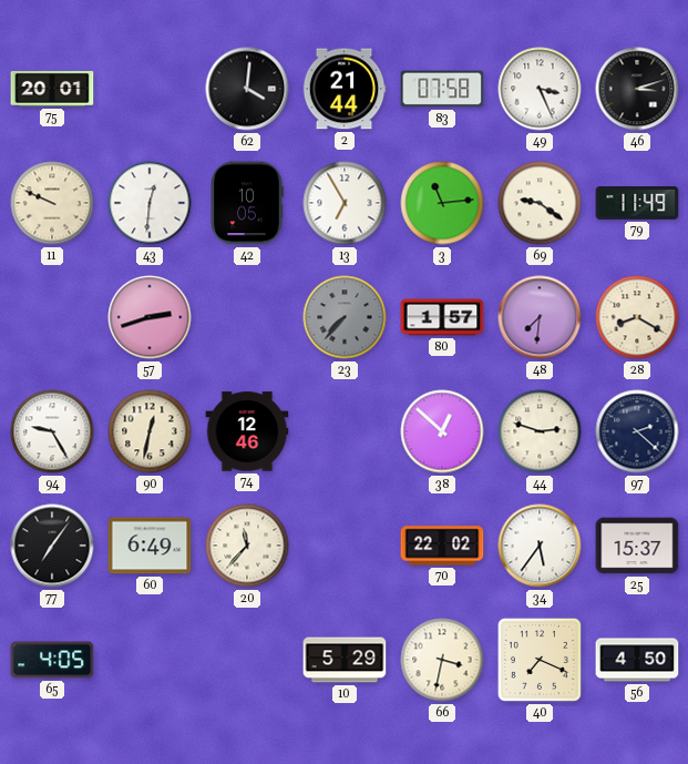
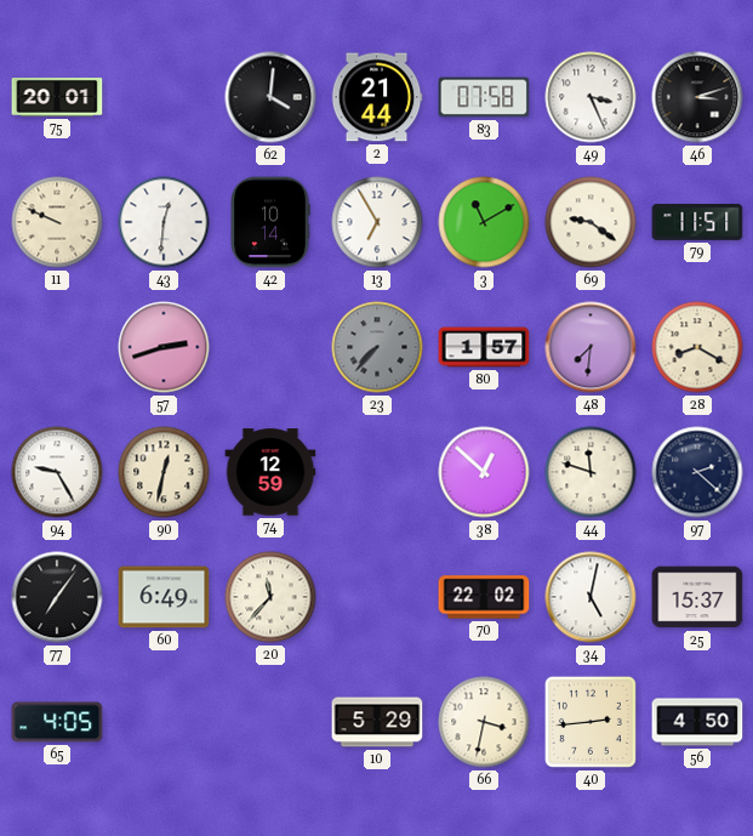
42: 10:05 -> 10:14
3: 11:14 -> 11:10
79: 11:49 -> 11:51
74: 12:46 -> 12:59
44: 2:48 -> 11:48
34: 5:36 -> 5:02
40: 7:19 -> 2:44
